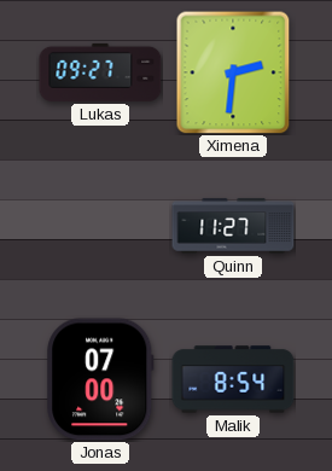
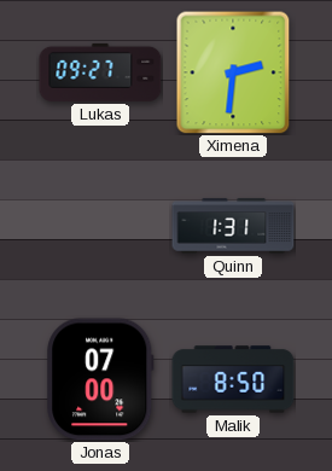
Quinn: 11:27 -> 1:31
Malik: 8:54 -> 8:50
